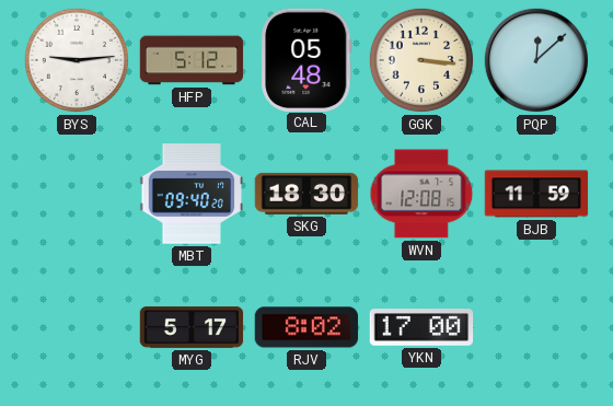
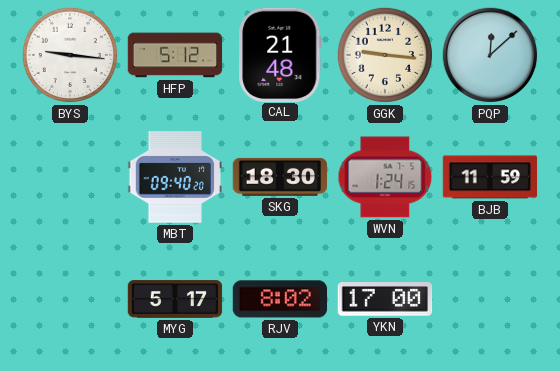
BYS: 9:14 -> 9:16
CAL: 05:48 -> 21:48
GGK: 3:16 -> 9:16
WVN: 12:08 -> 1:24
